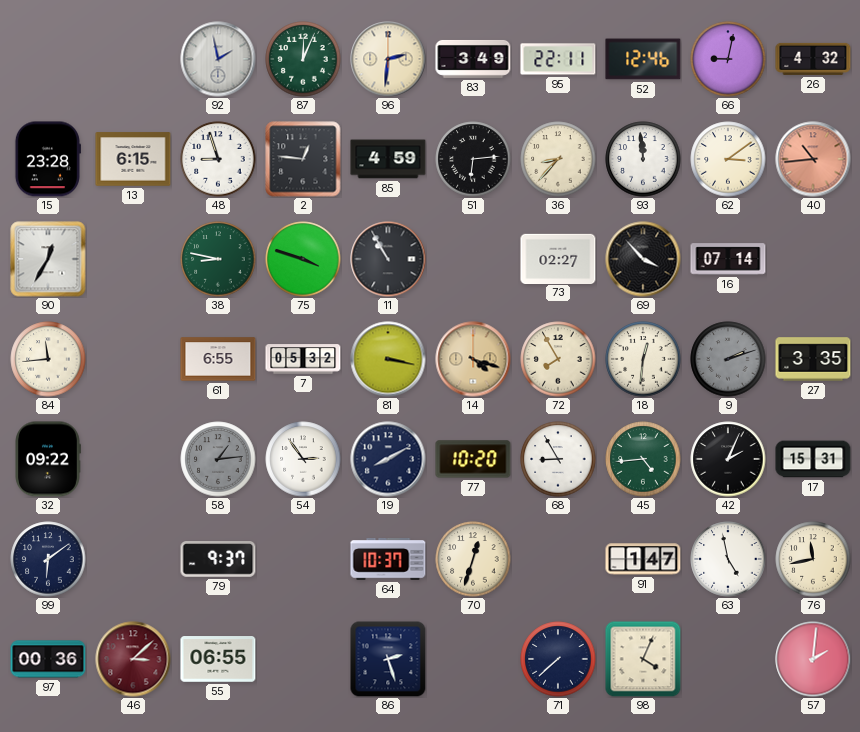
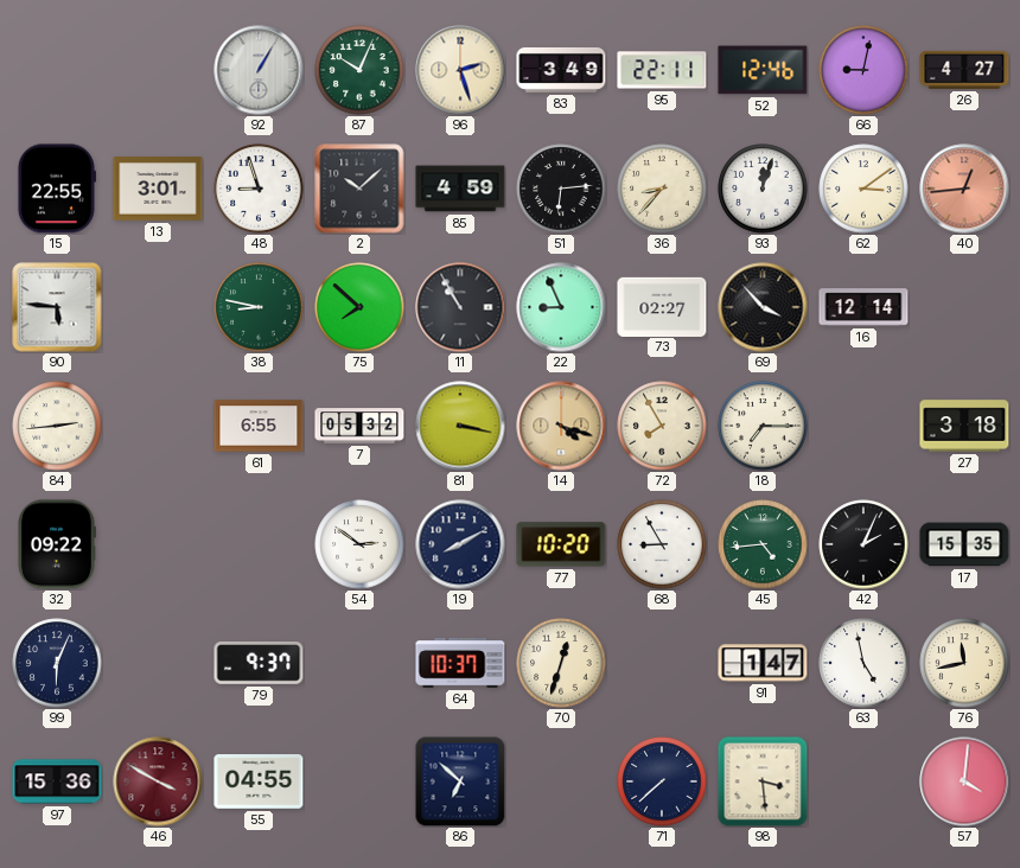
92: 1:58 -> 1:05
87: 12:04 -> 10:04
96: 2:31 -> 2:27
26: 4:32 -> 4:27
15: 23:28 -> 22:55
13: 6:15 -> 3:01
2: 12:46 -> 10:08
93: 11:59 -> 12:03
40: 10:44 -> 12:44
90: 12:35 -> 5:46
75: 3:48 -> 7:52
22: none -> 8:56
16: 07:14 -> 12:14
84: 11:44 -> 2:44
18: 12:31 -> 7:15
9: 2:12 -> none
27: 3:35 -> 3:18
58: 1:14 -> none
54: 2:54 -> 2:51
17: 15:31 -> 15:35
99: 6:09 -> 6:04
97: 00:36 -> 15:36
46: 3:08 -> 3:50
55: 06:55 -> 04:55
86: 2:27 -> 6:52
98: 4:04 -> 3:29
57: 2:01 -> 4:01
